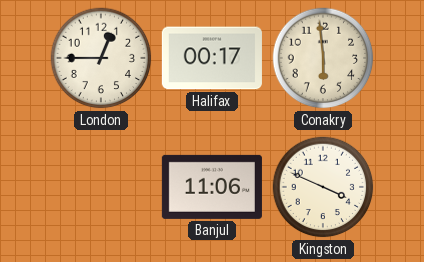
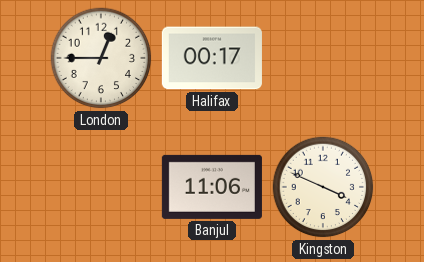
Conakry: 5:59 -> none
